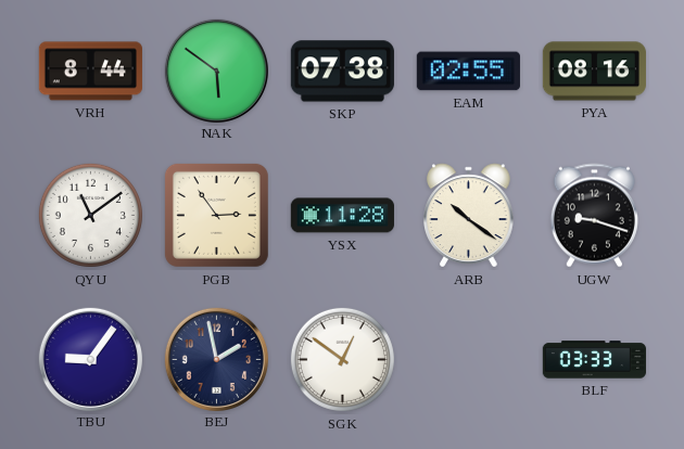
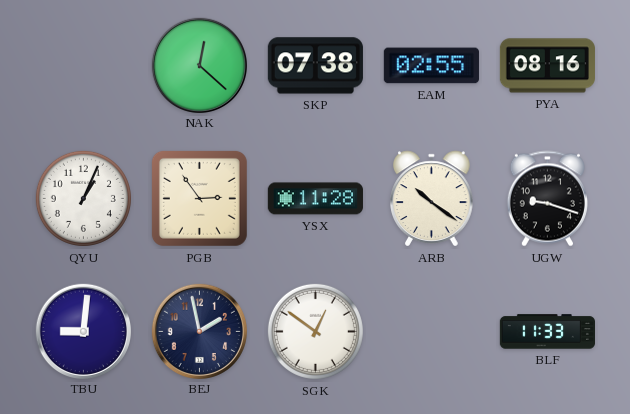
VRH: 8:44 -> none
NAK: 5:51 -> 12:22
QYU: 11:09 -> 1:04
TBU: 9:06 -> 9:01
BLF: 03:33 -> 11:33
